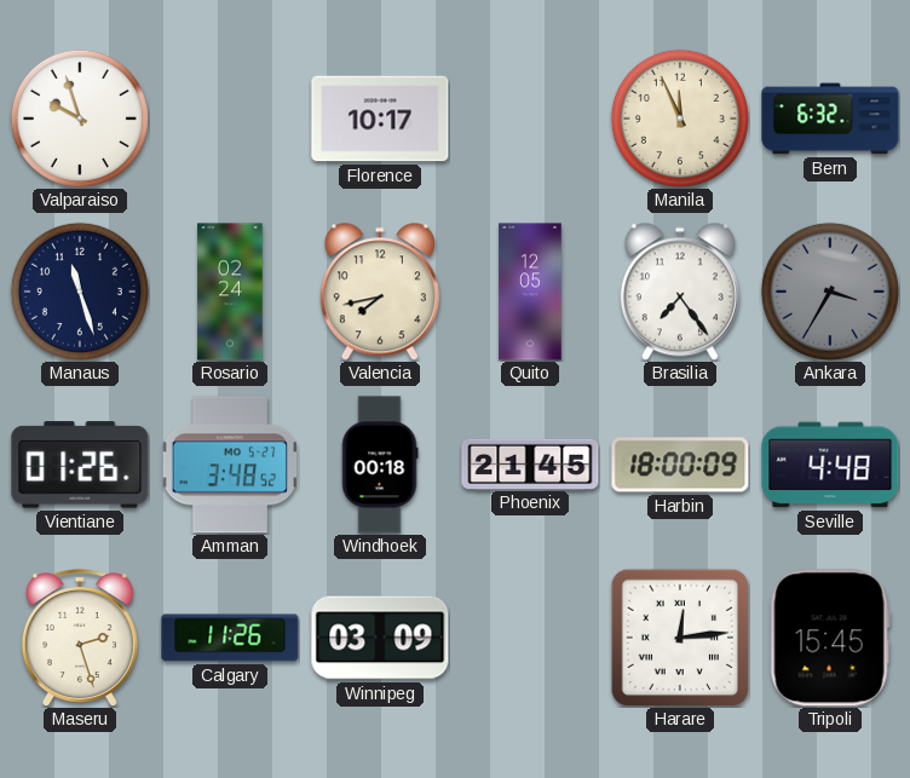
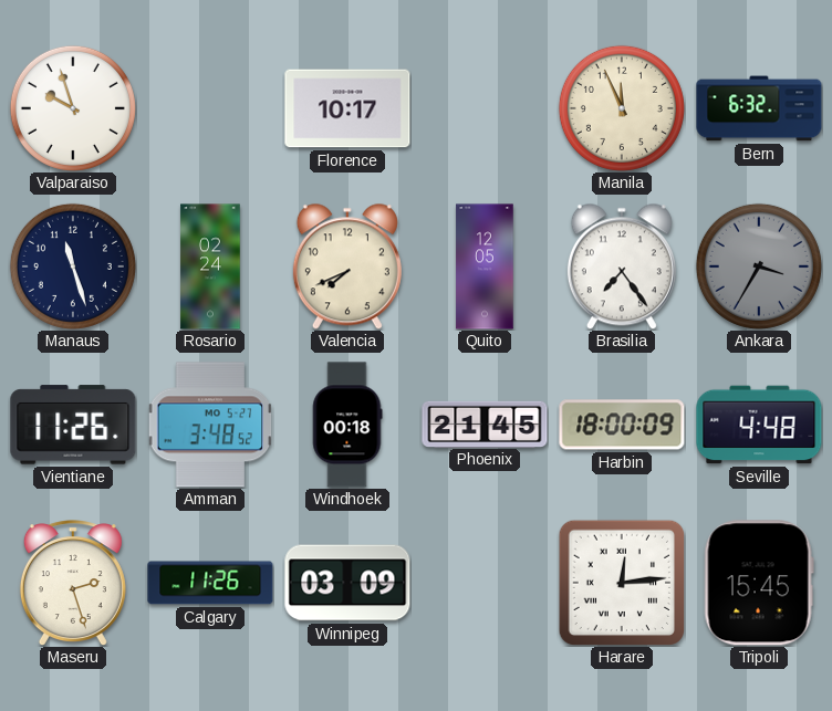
Valencia: 7:43 -> 7:41
Vientiane: 01:26 -> 11:26
